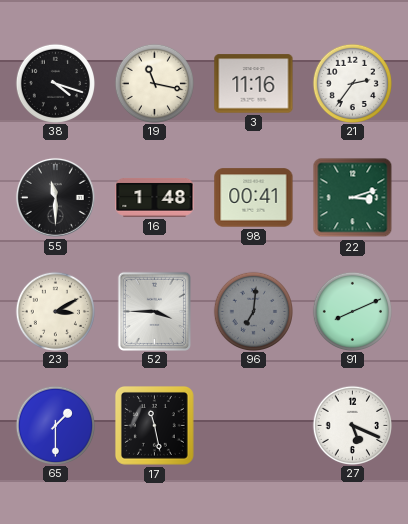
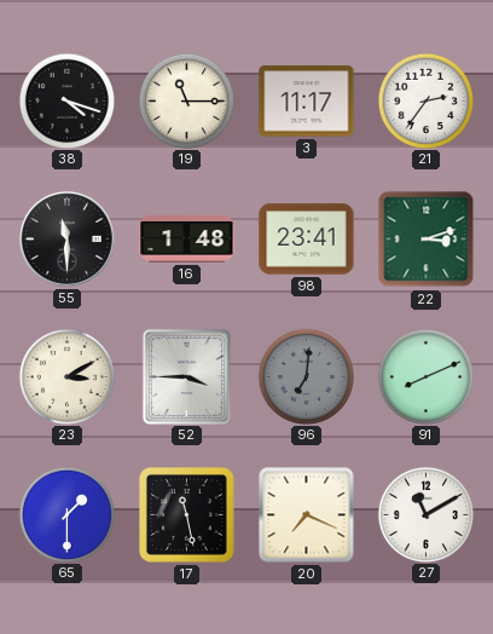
19: 11:17 -> 11:15
3: 11:16 -> 11:17
98: 00:41 -> 23:41
20: none -> 7:19
27: 5:19 -> 11:10
